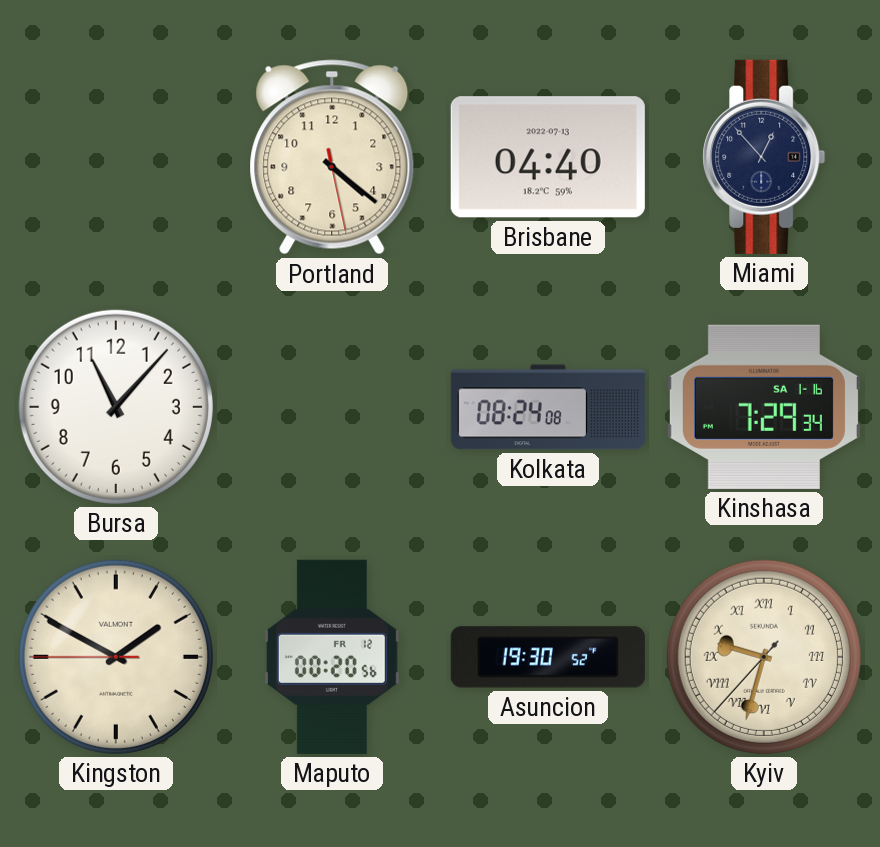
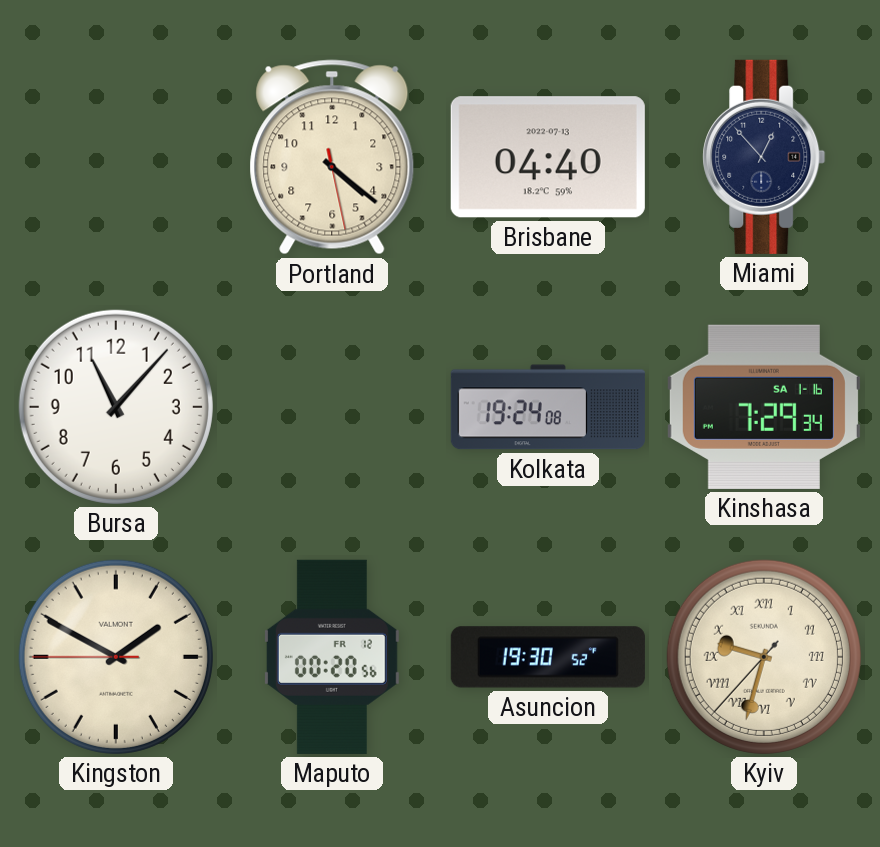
Kolkata: 08:24 -> 19:24
